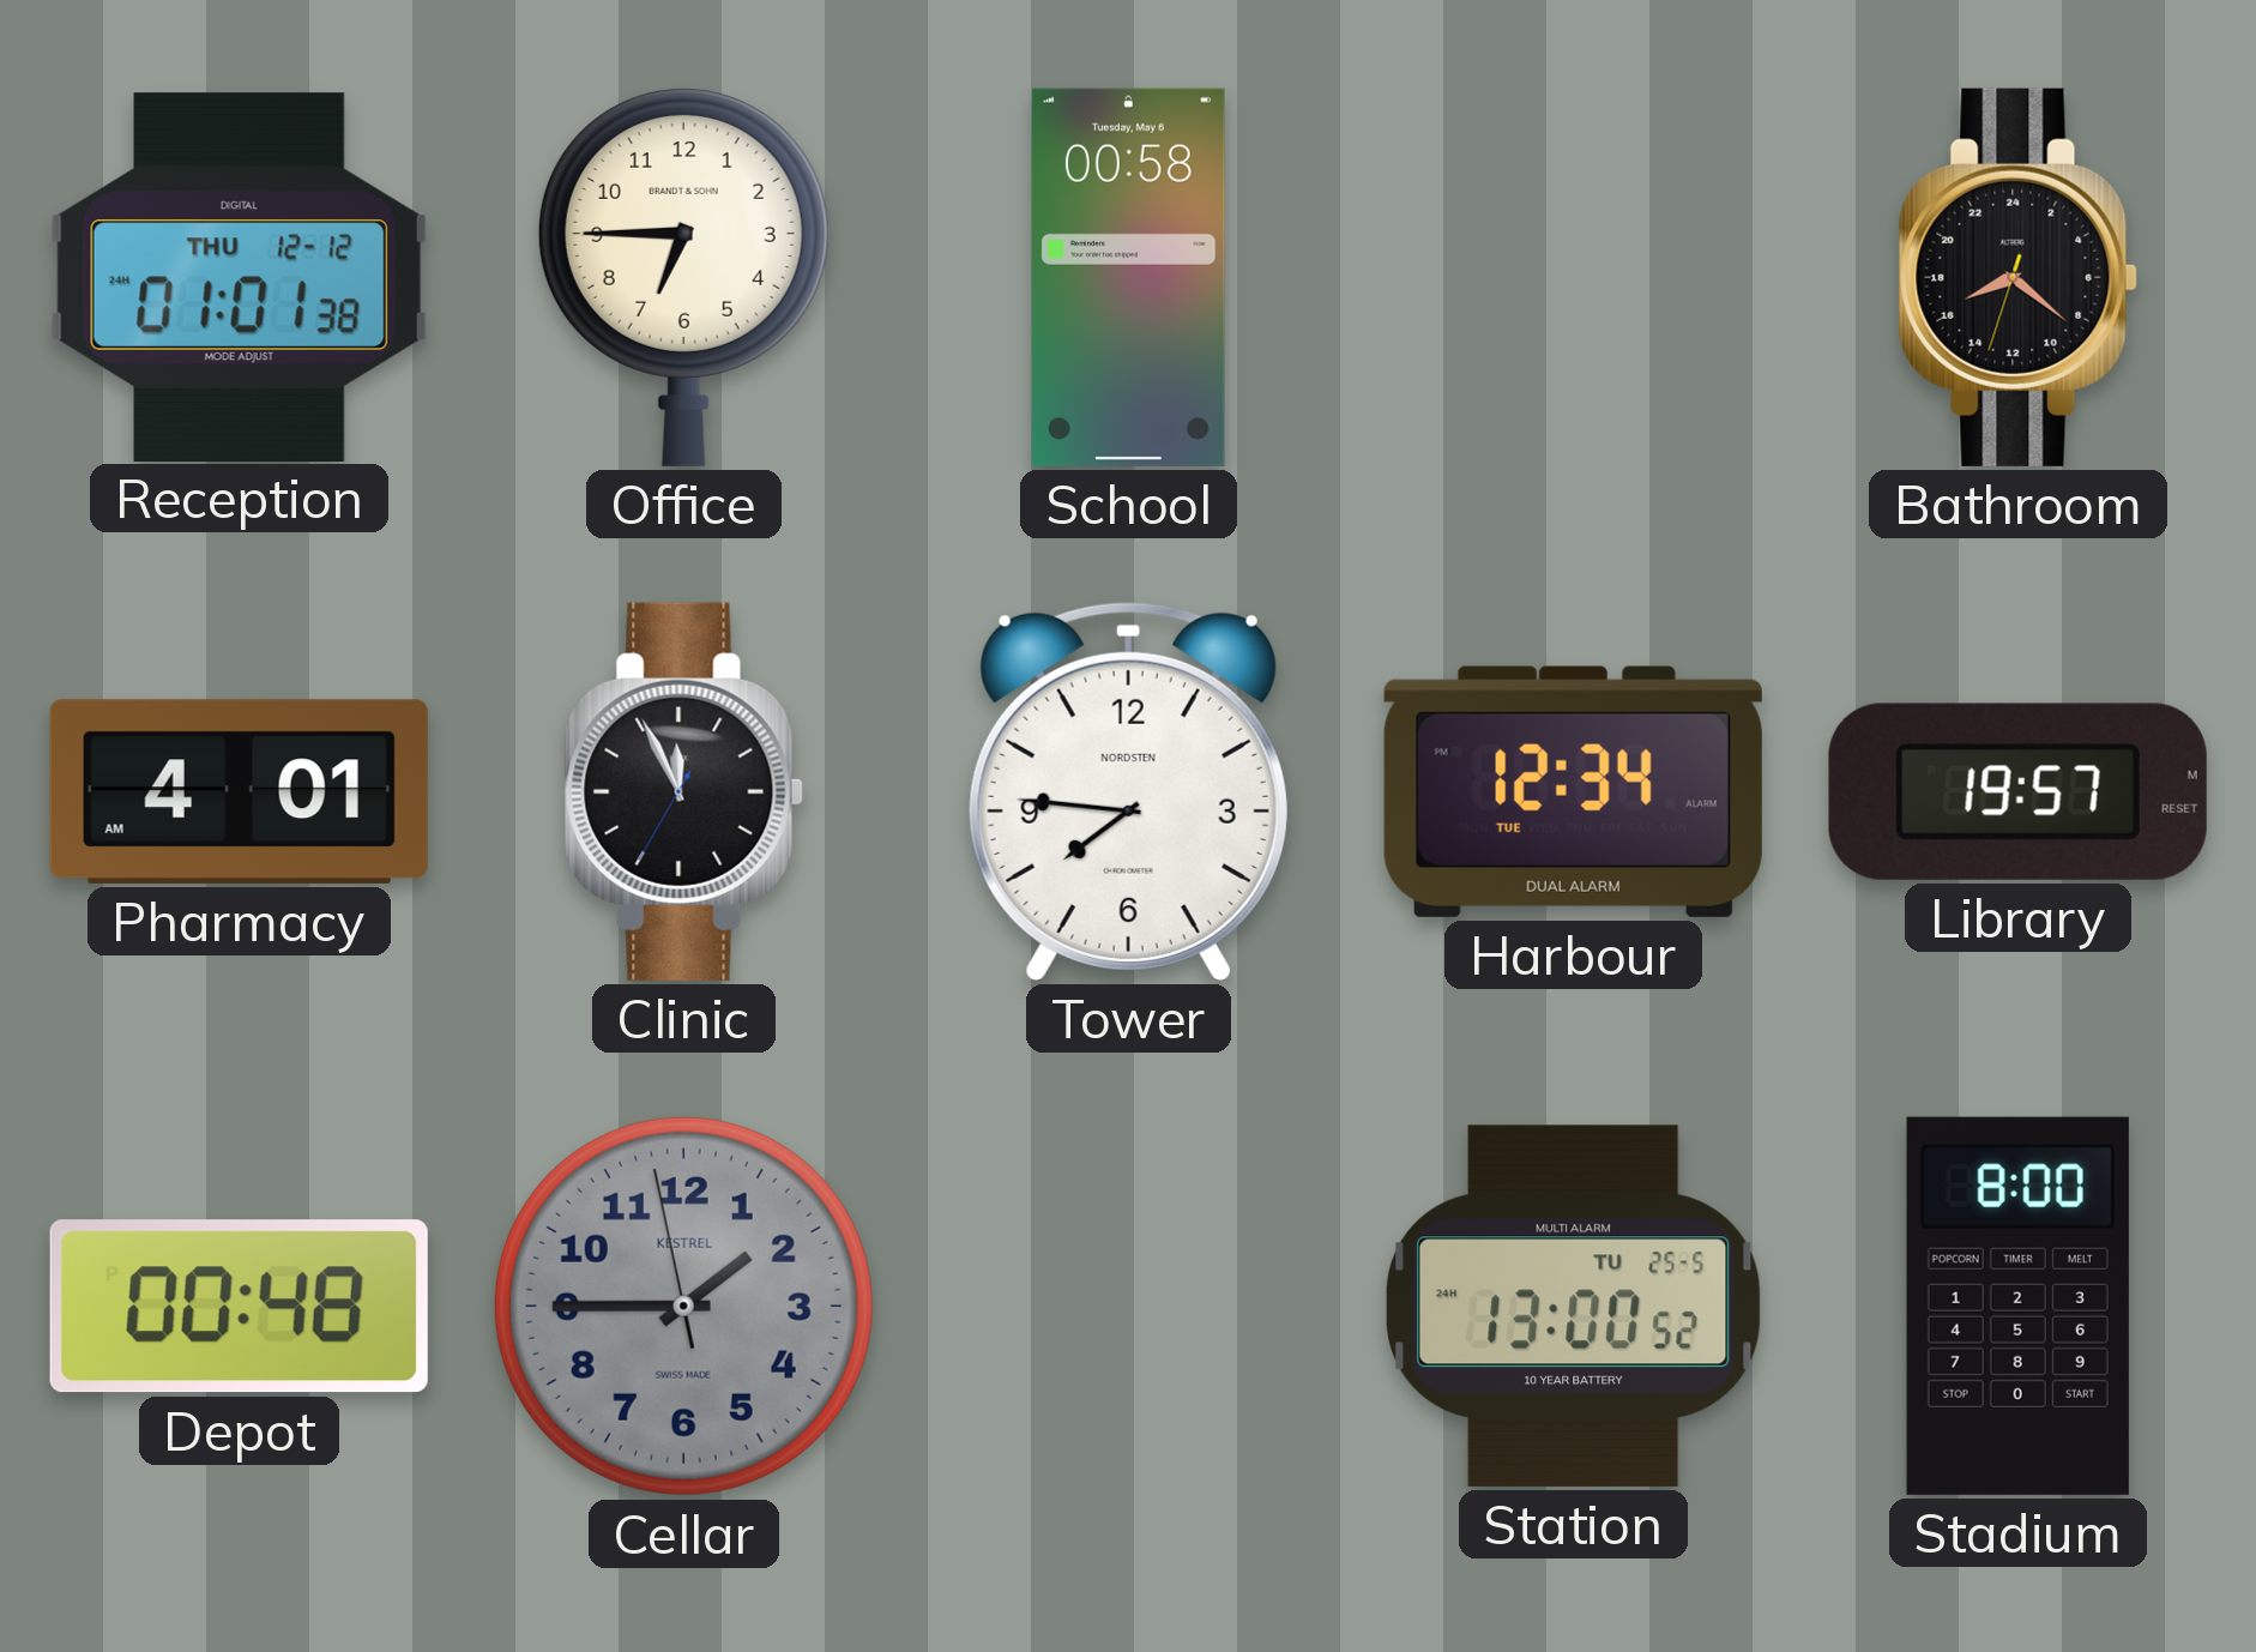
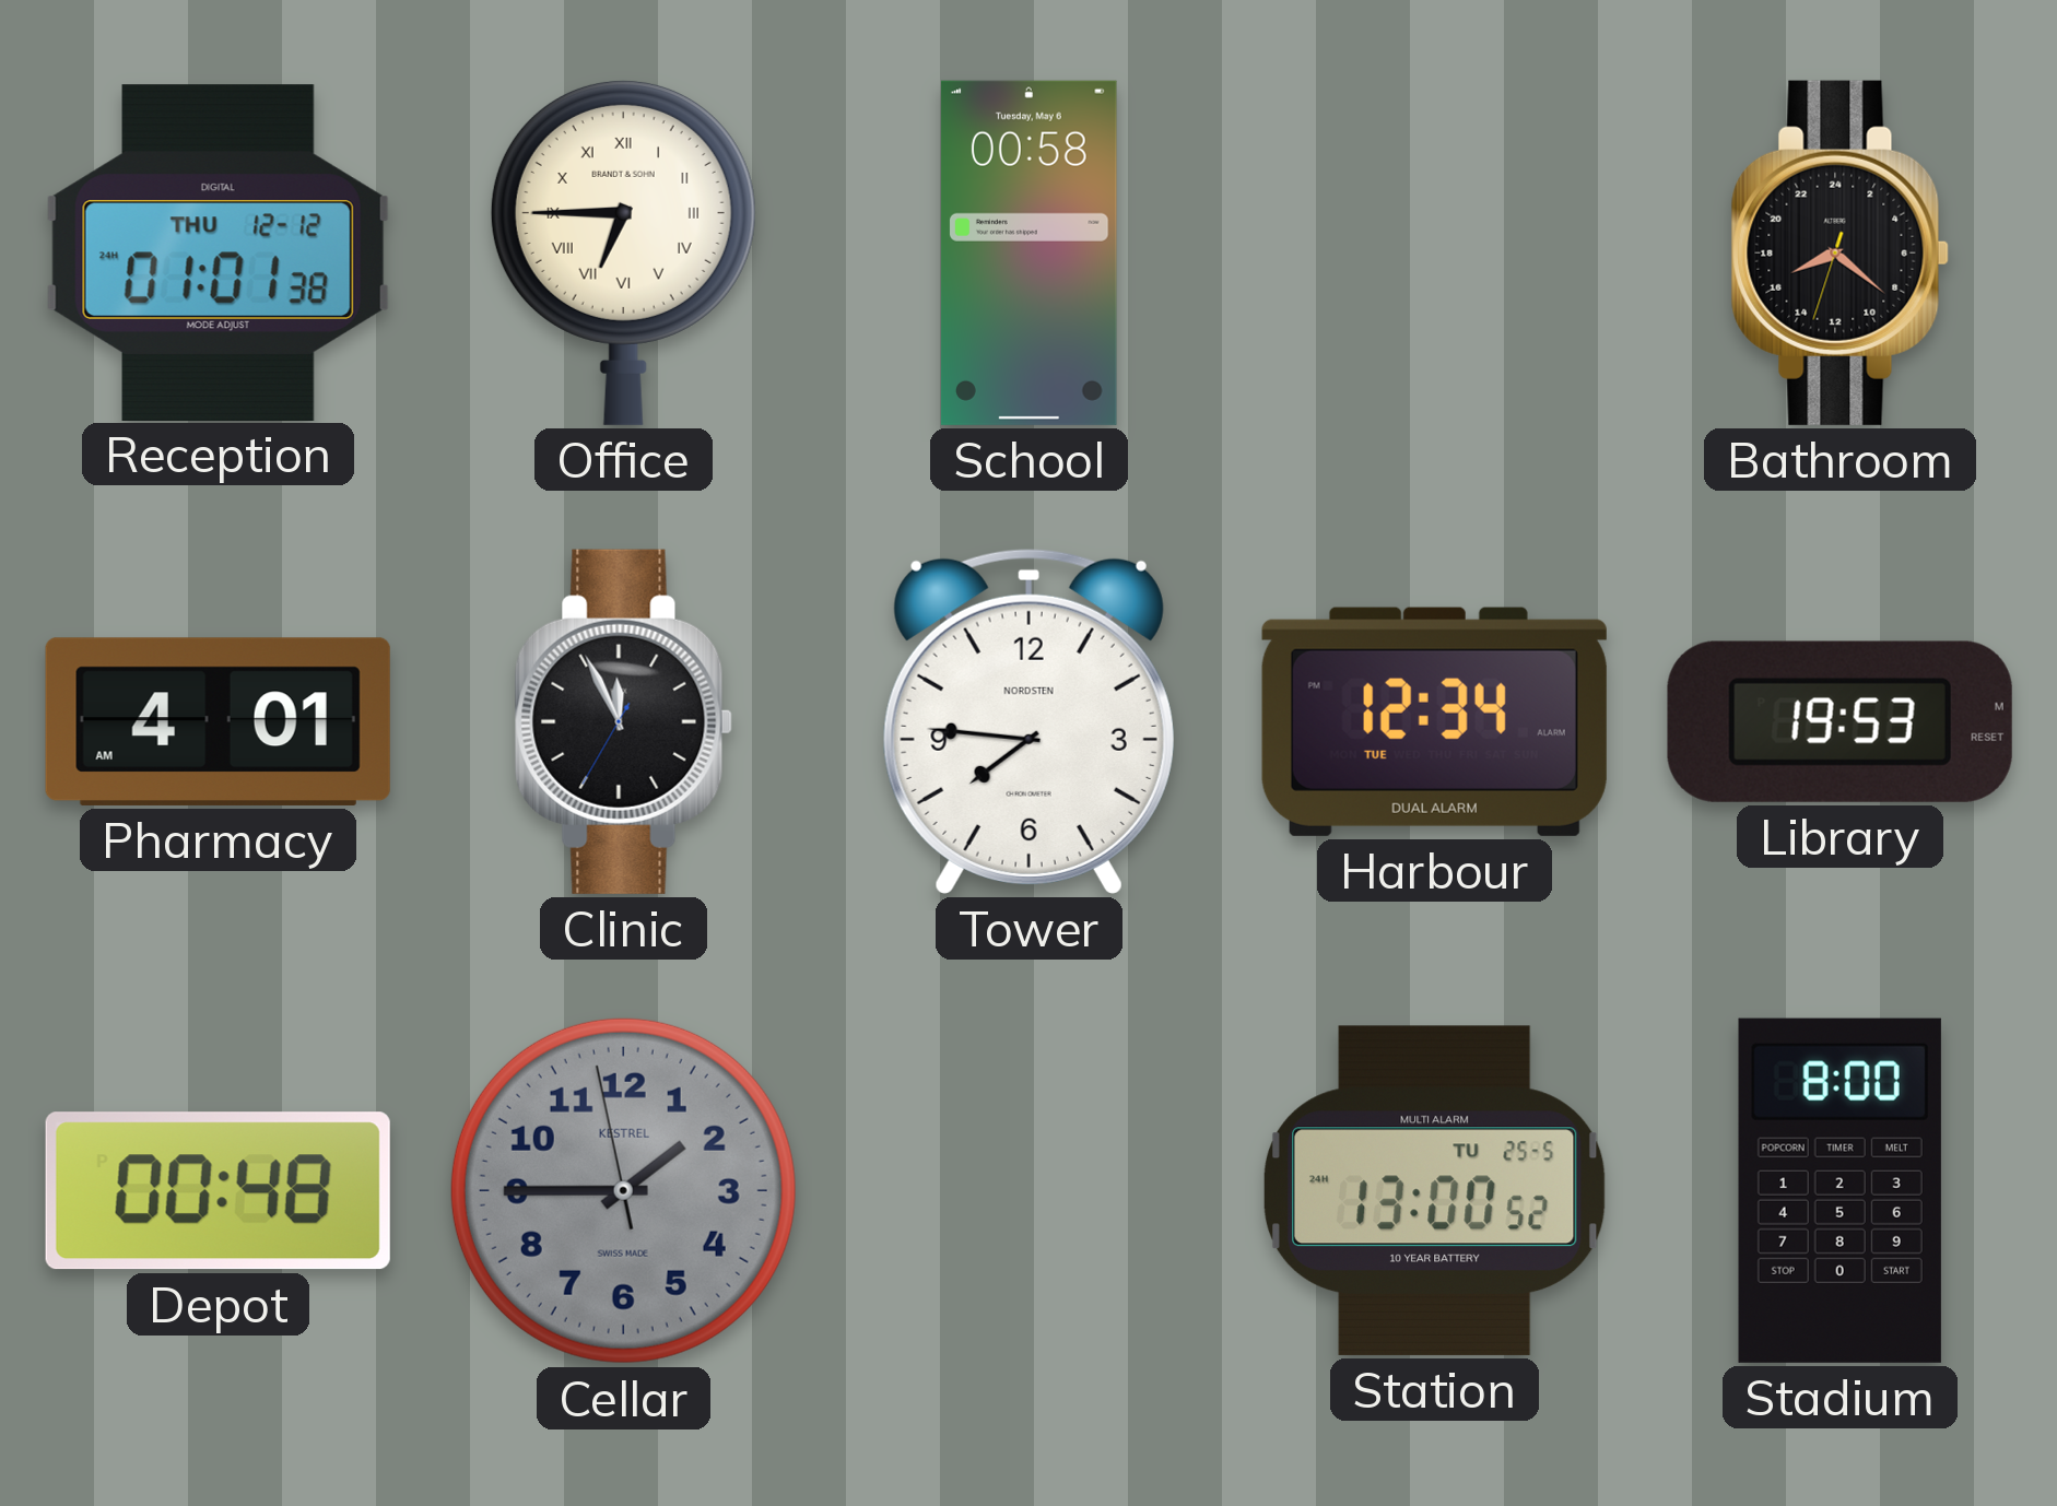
Office numerals: Arabic -> Roman
Library: 19:57 -> 19:53
